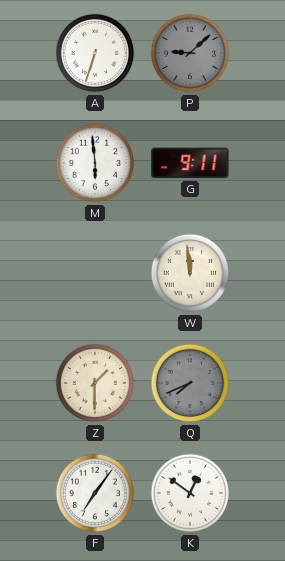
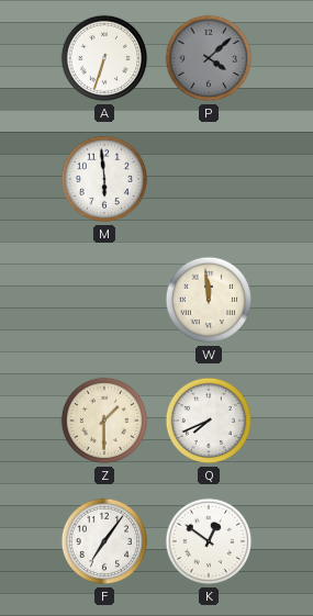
P: 9:08 -> 4:08
G: 9:11 -> none
Q dial: grey -> white
